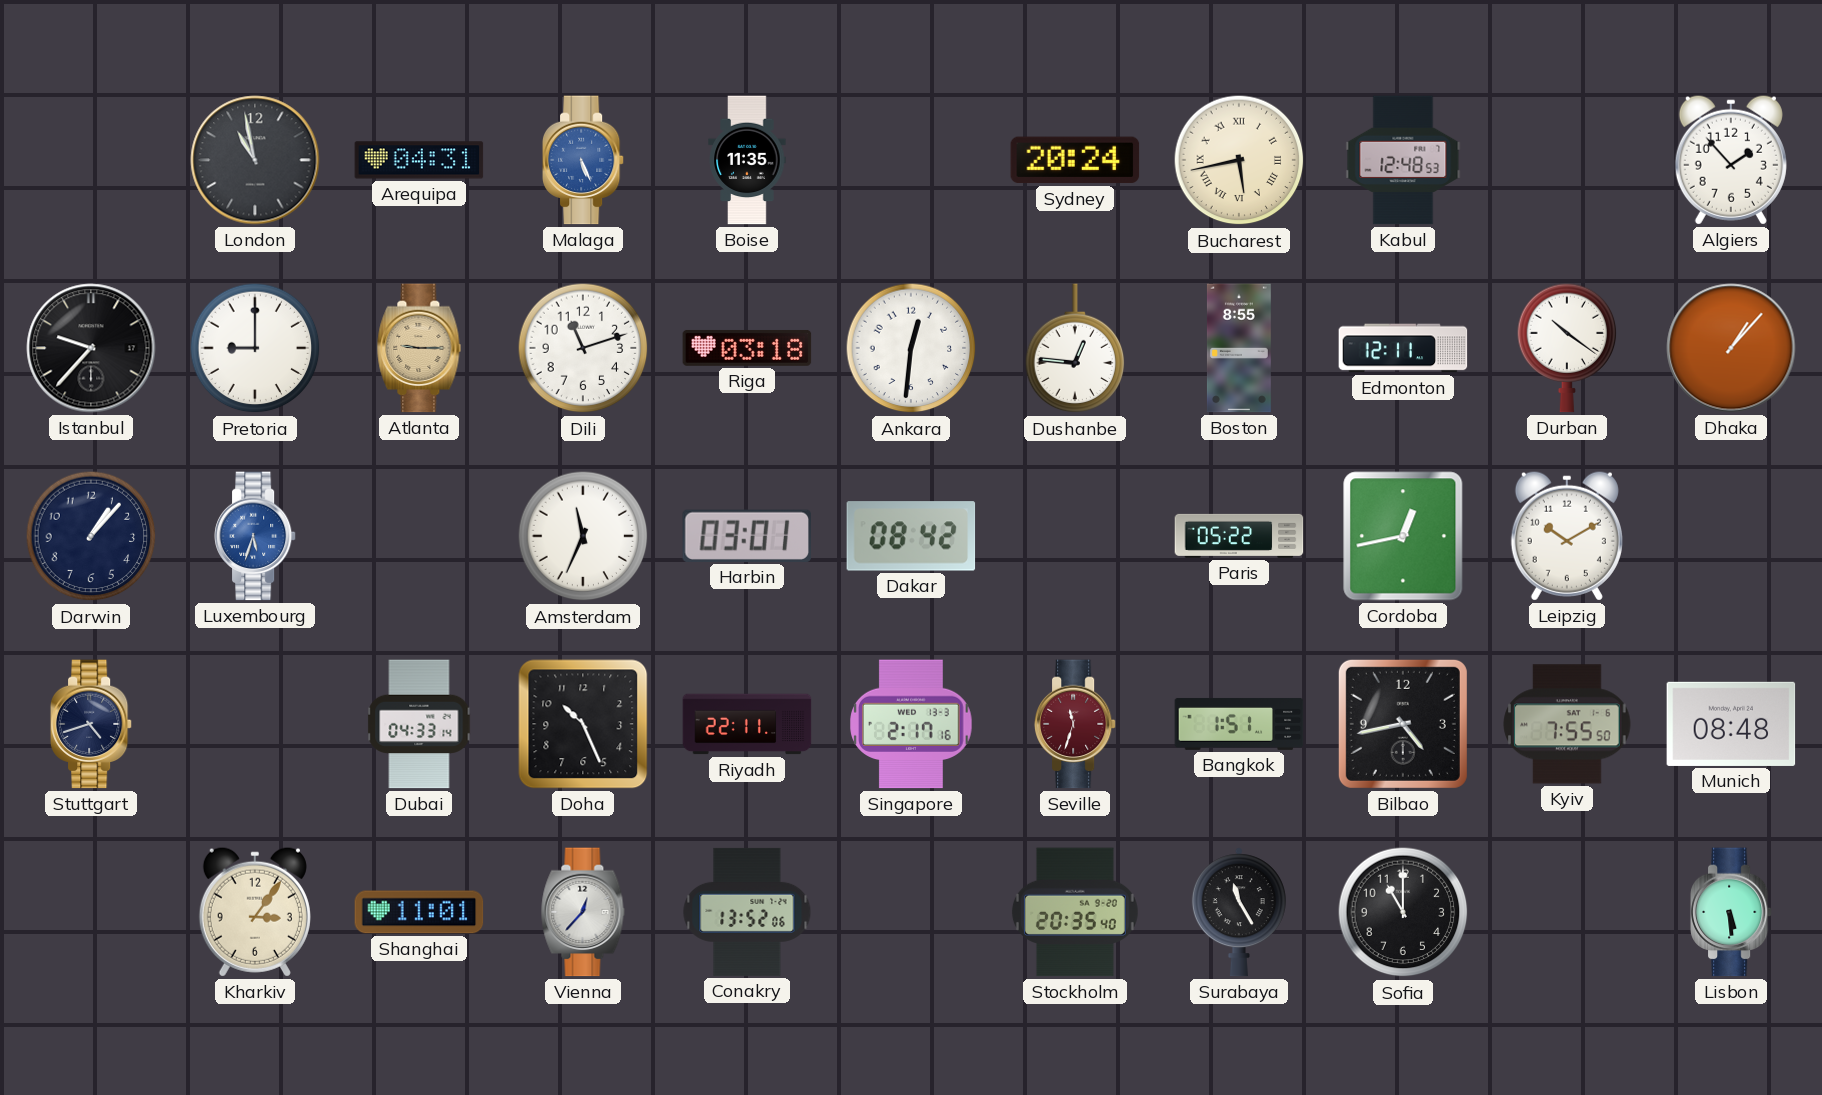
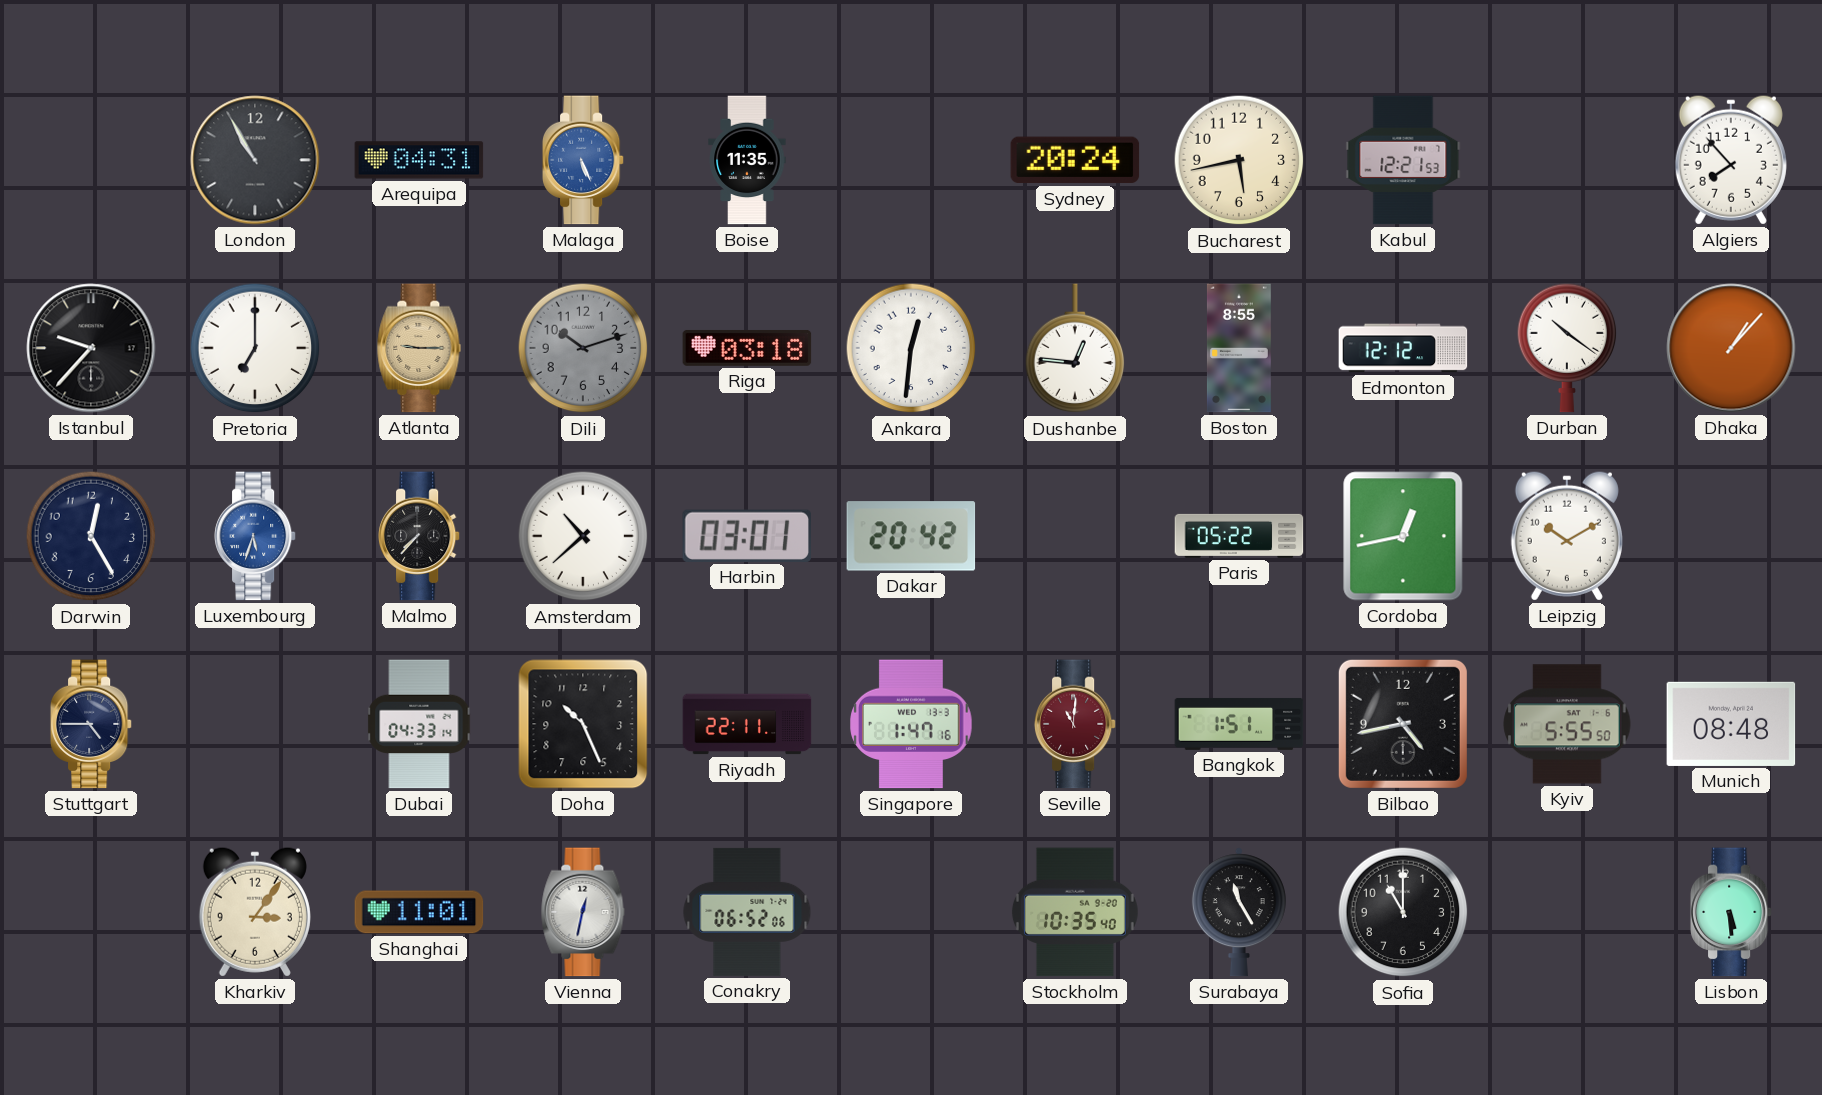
London: 10:58 -> 10:55
Bucharest numerals: Roman -> Arabic
Kabul: 12:48 -> 12:21
Algiers: 1:53 -> 7:53
Pretoria: 9:00 -> 7:00
Dili: 11:12 -> 10:12
Dili dial: white -> grey
Edmonton: 12:11 -> 12:12
Darwin: 1:07 -> 12:25
Malmo: none -> 7:37
Amsterdam: 11:34 -> 10:38
Dakar: 08:42 -> 20:42
Stuttgart: 4:42 -> 4:45
Singapore: 2:17 -> 1:47
Seville: 11:33 -> 11:01
Kyiv: 7:55 -> 5:55
Vienna: 12:37 -> 12:32
Conakry: 13:52 -> 06:52
Stockholm: 20:35 -> 10:35
